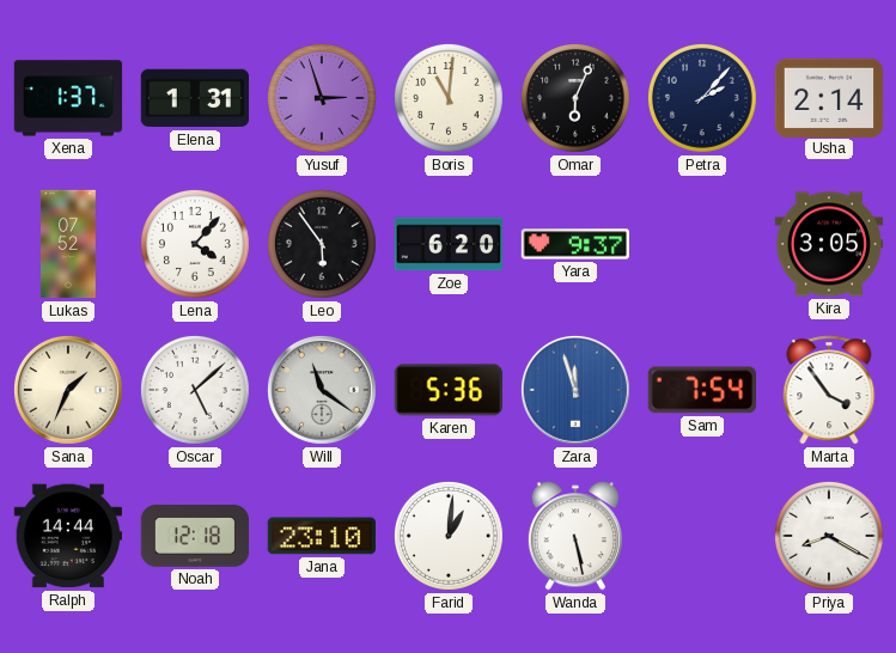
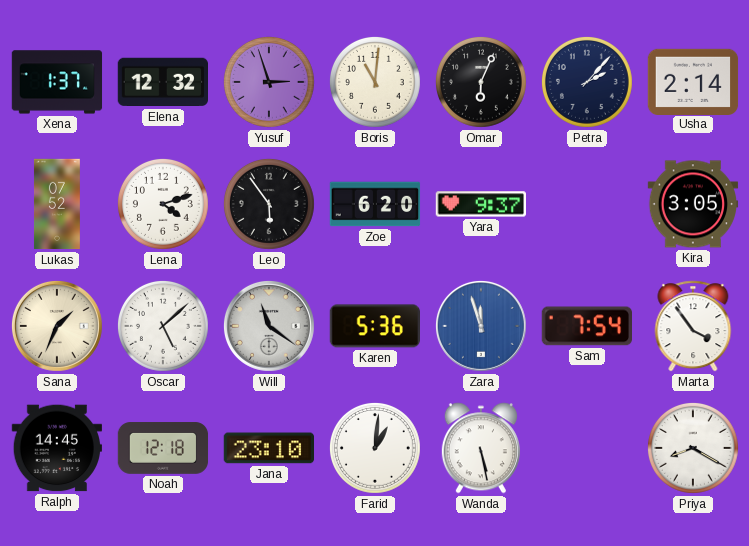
Elena: 1:31 -> 12:32
Lena: 4:07 -> 4:12
Ralph: 14:44 -> 14:45
